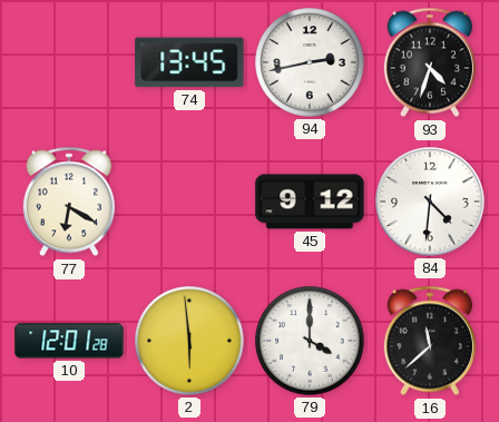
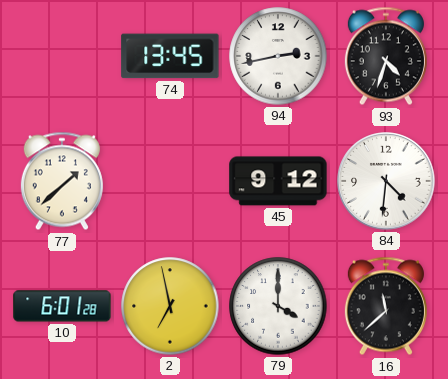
77: 6:20 -> 1:38
10: 12:01 -> 6:01
2: 5:59 -> 6:58
